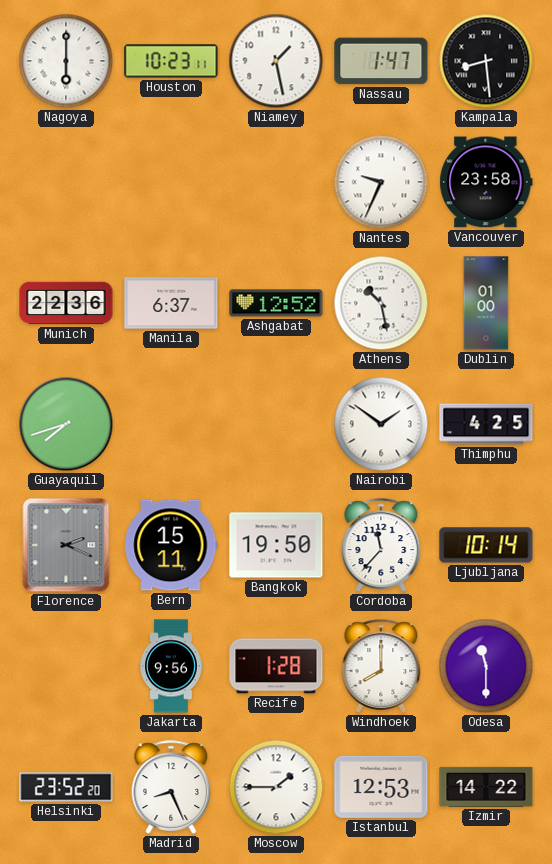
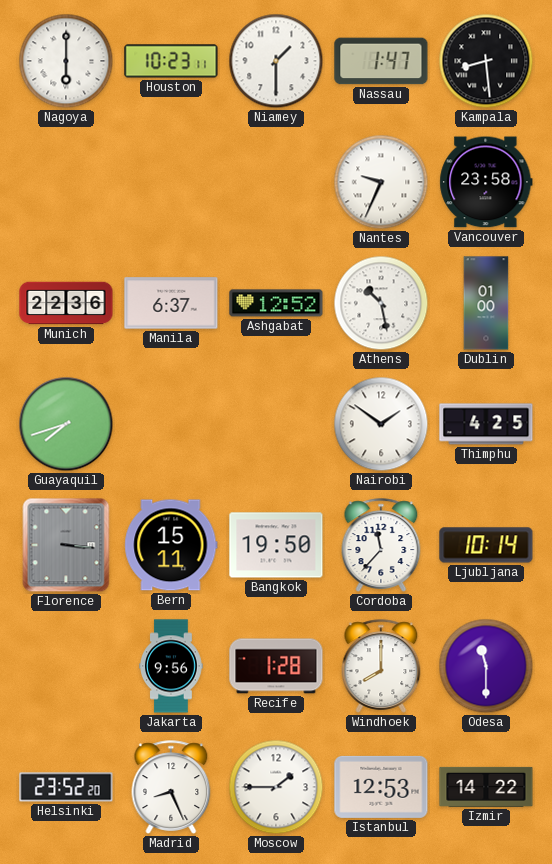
Niamey: 1:28 -> 1:30
Florence: 2:19 -> 3:16
